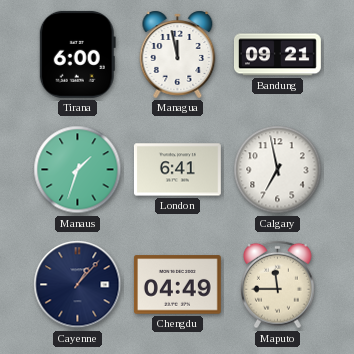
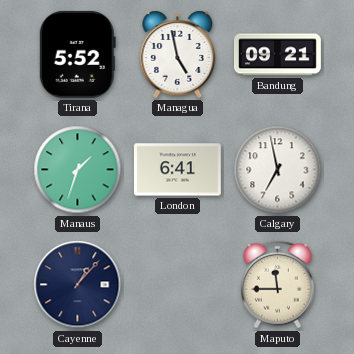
Tirana: 6:00 -> 5:52
Managua: 11:58 -> 4:58
Chengdu: 04:49 -> none
